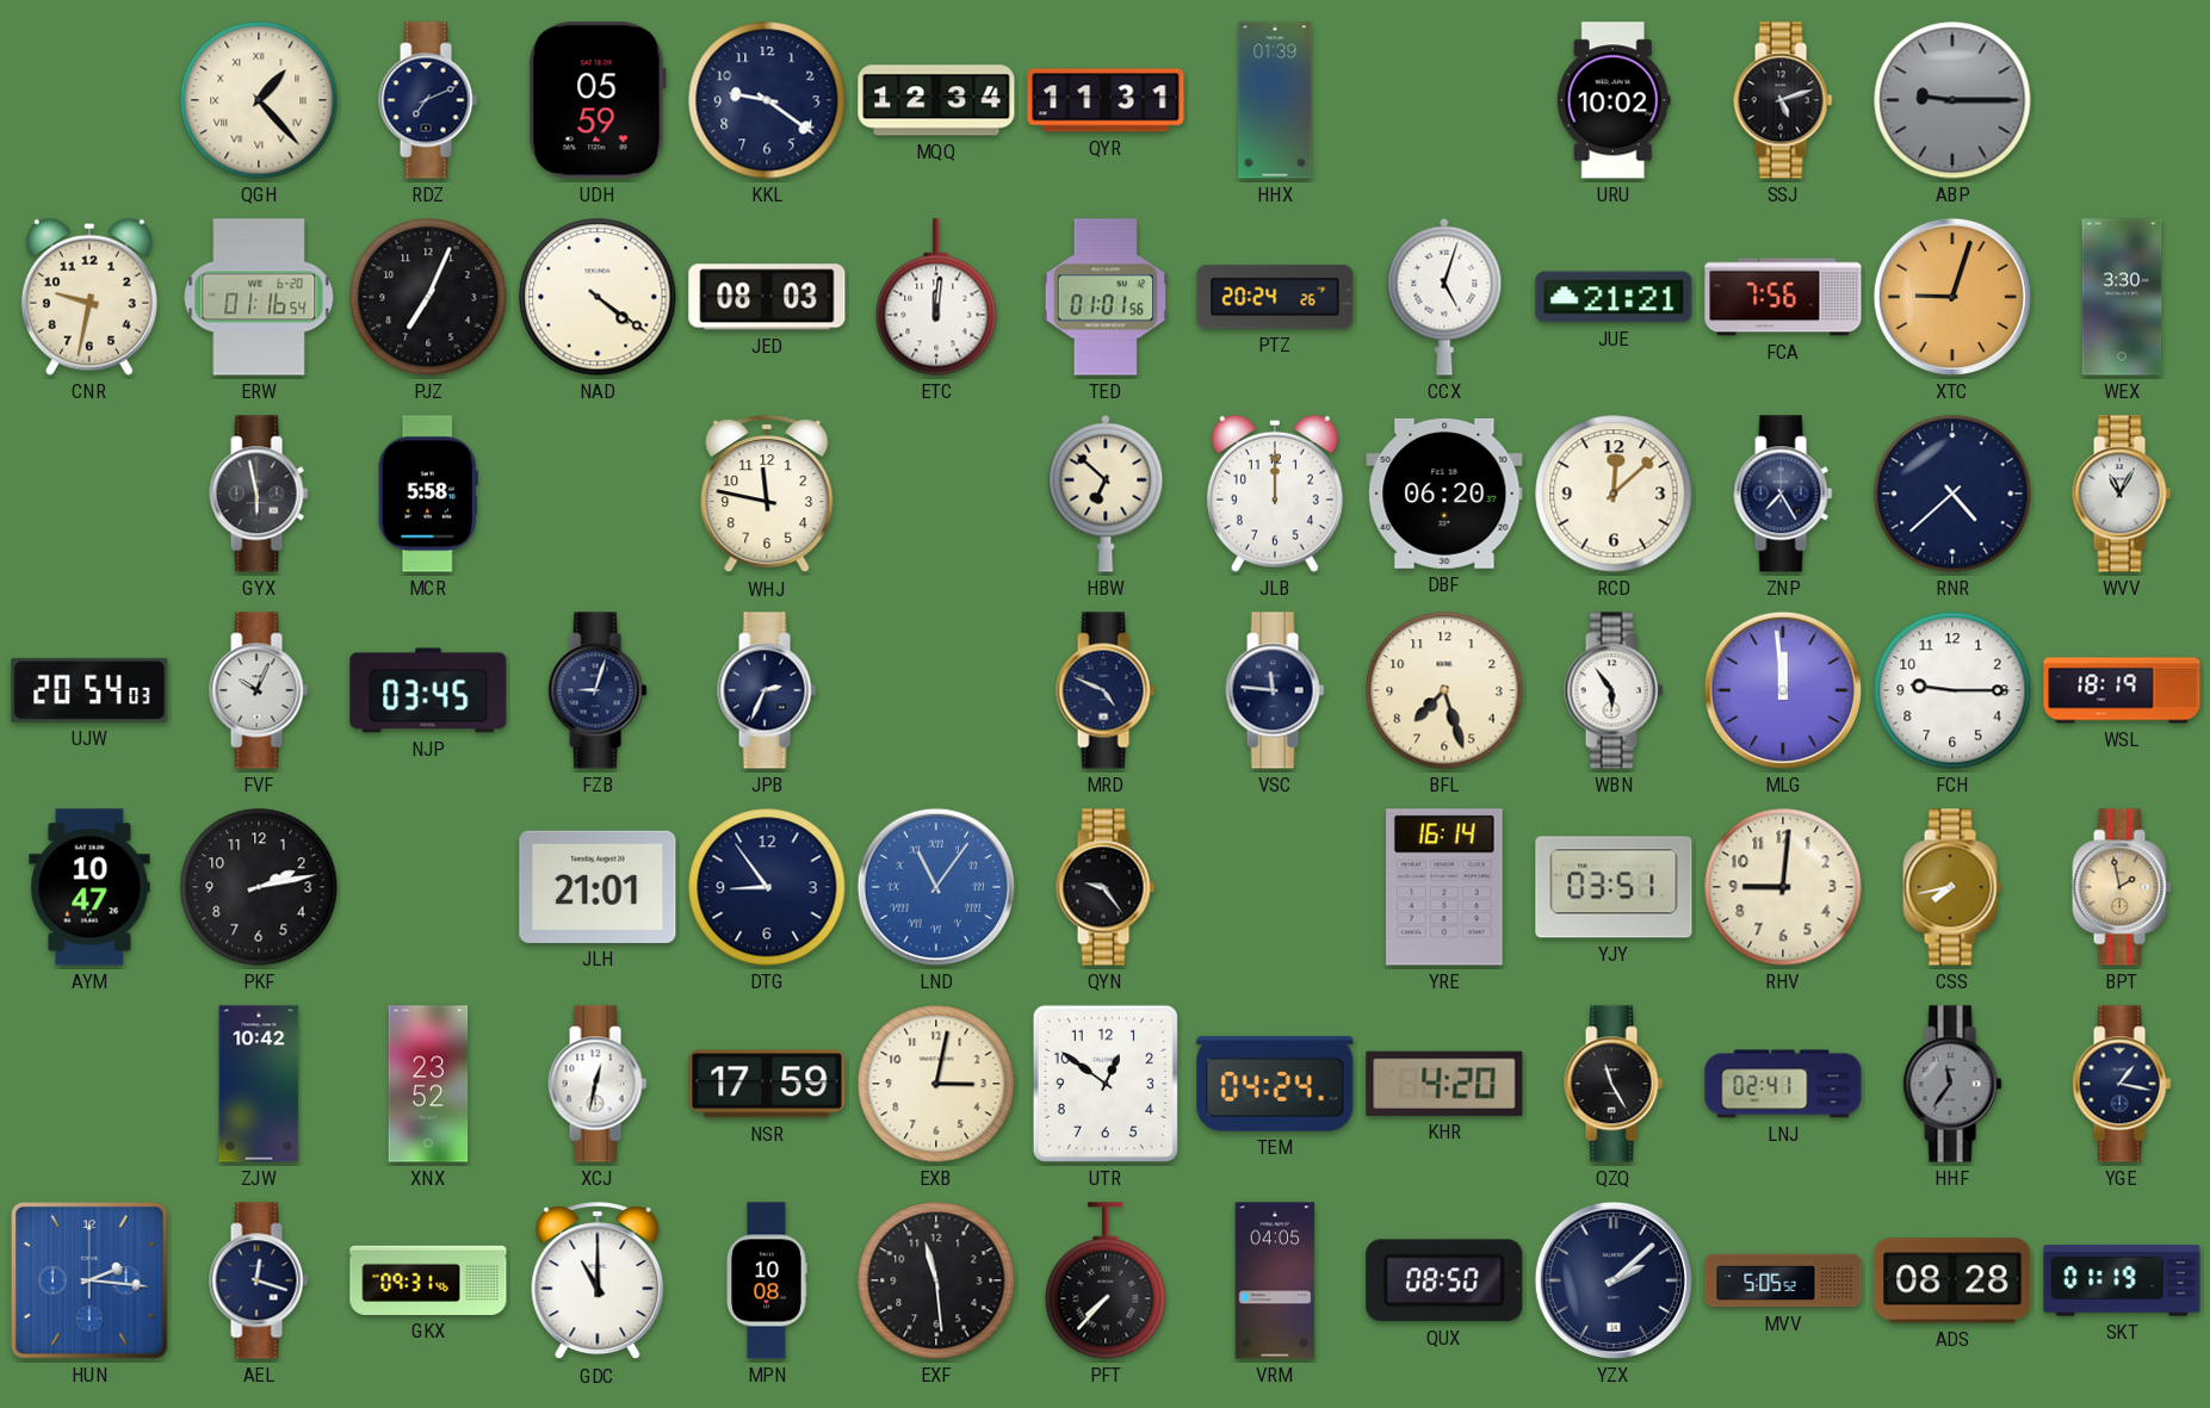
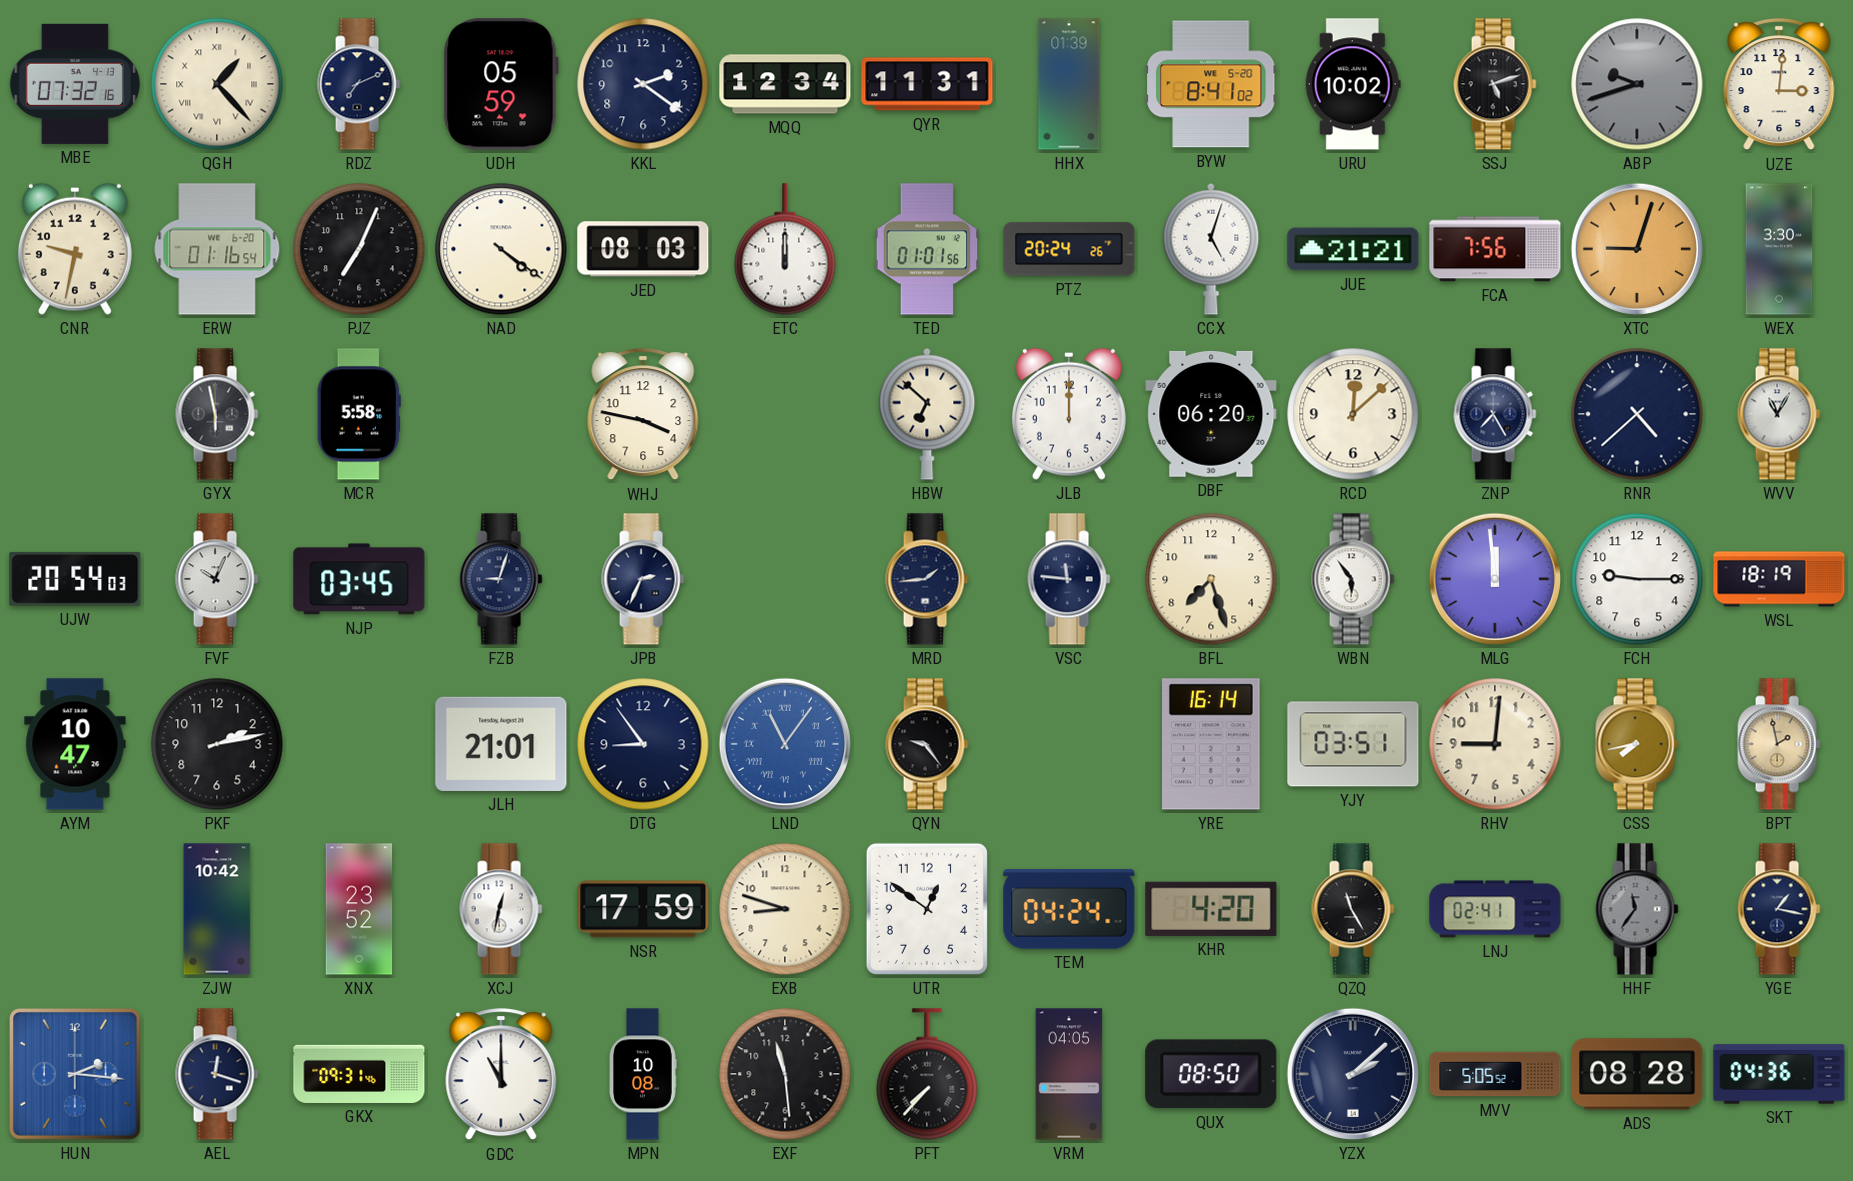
MBE: none -> 07:32
KKL: 9:21 -> 2:21
BYW: none -> 8:41
ABP: 9:15 -> 9:42
UZE: none -> 3:01
ETC: 12:01 -> 12:00
WHJ: 11:47 -> 3:47
MRD: 4:49 -> 1:44
EXB: 3:02 -> 8:48
SKT: 01:19 -> 04:36
